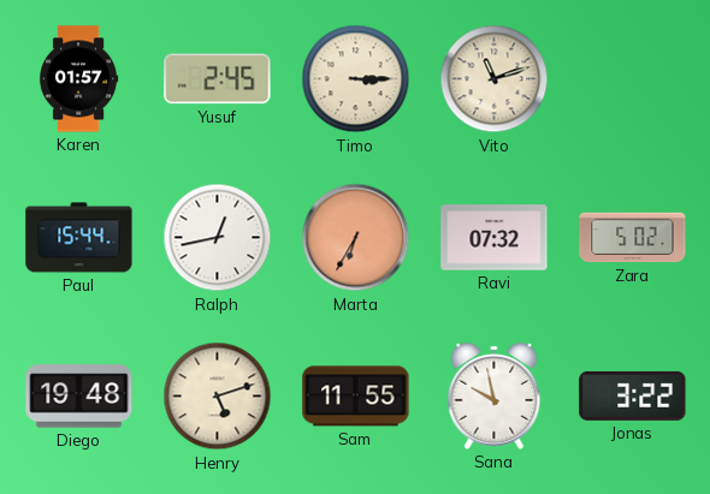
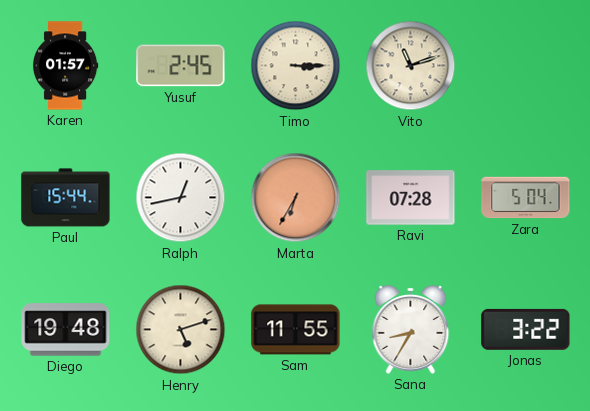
Ravi: 07:32 -> 07:28
Zara: 5:02 -> 5:04
Sana: 9:58 -> 8:35
